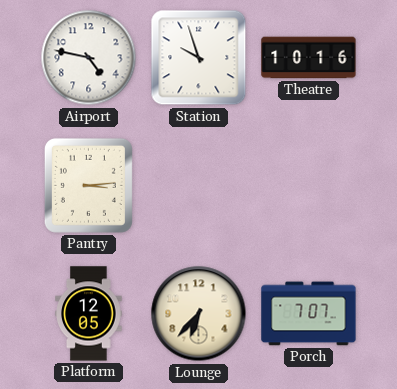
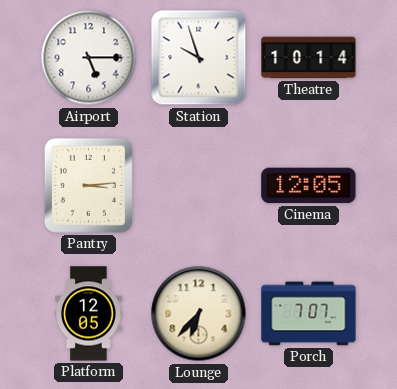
Airport: 4:47 -> 5:15
Theatre: 10:16 -> 10:14
Cinema: none -> 12:05
